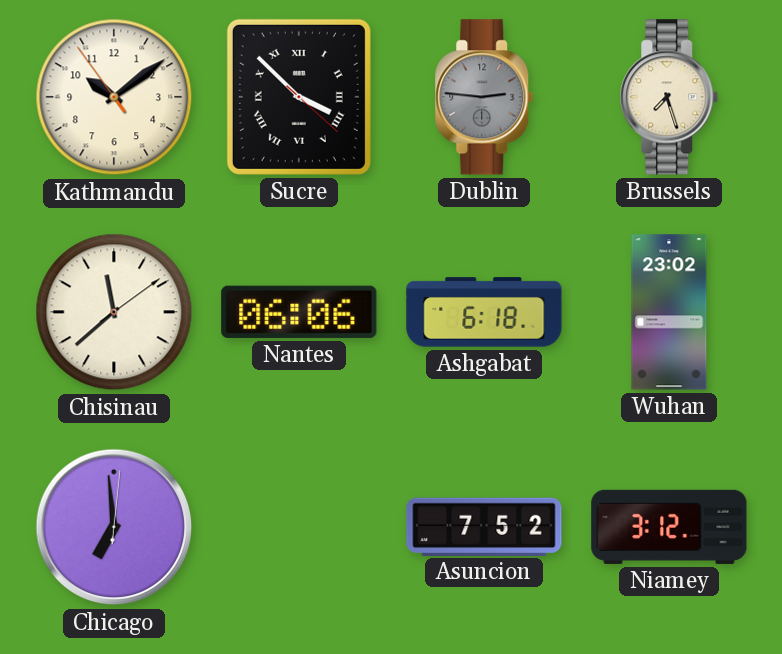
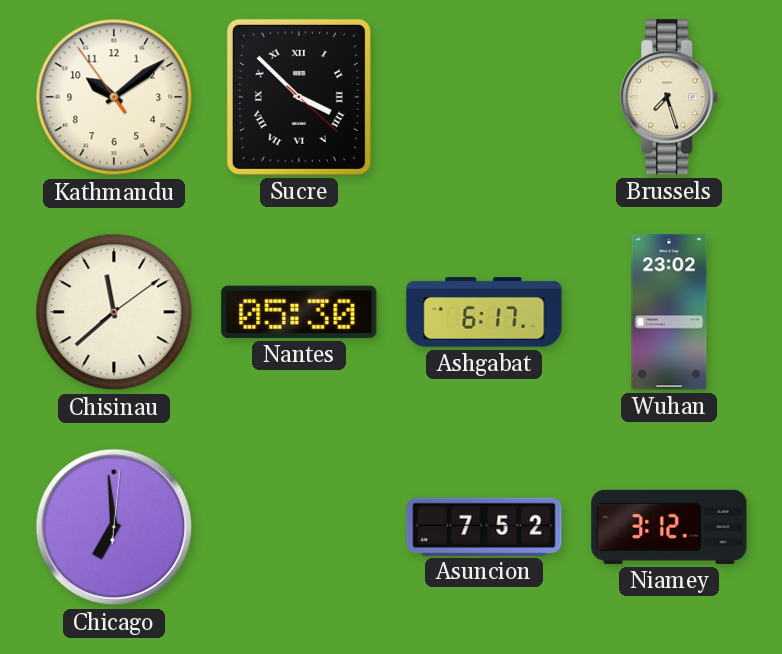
Dublin: 2:46 -> none
Nantes: 06:06 -> 05:30
Ashgabat: 6:18 -> 6:17
